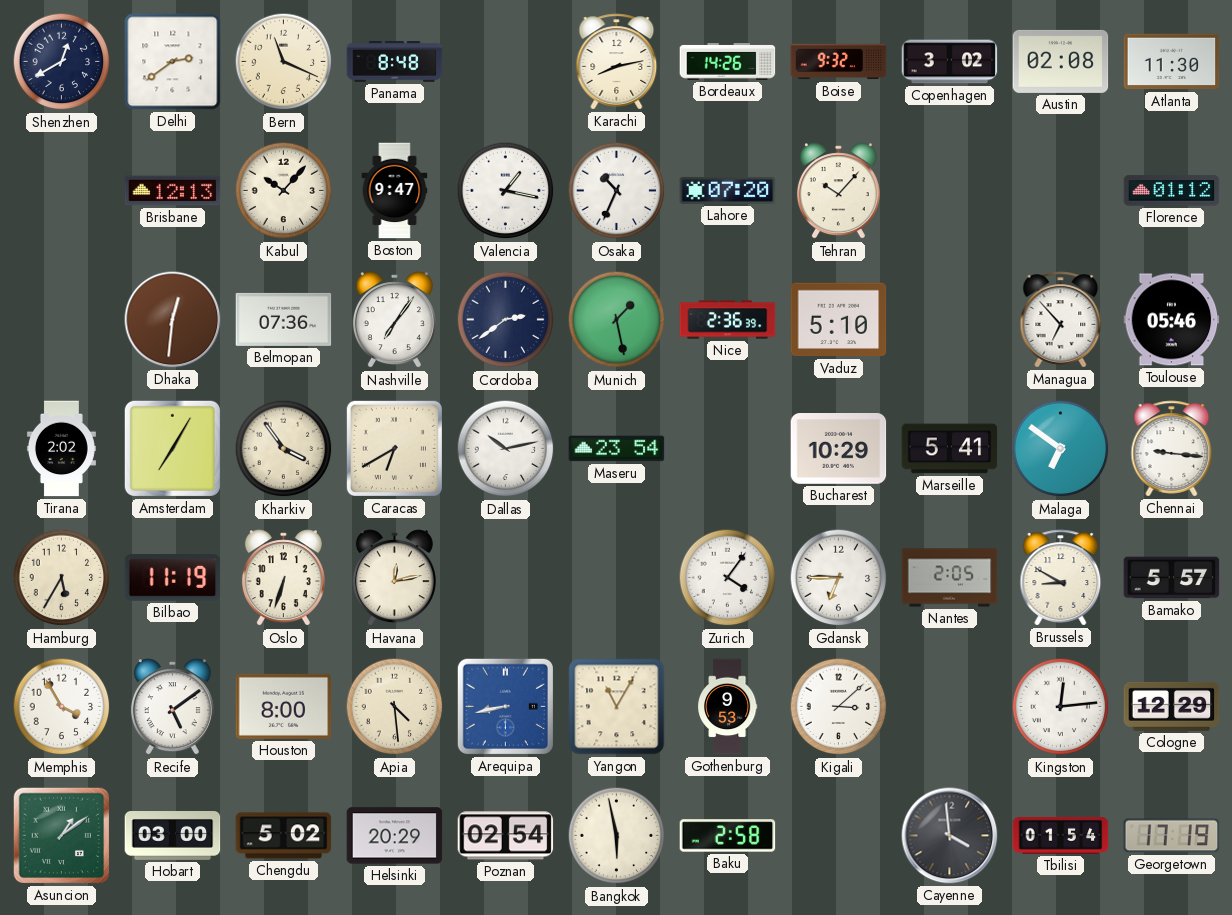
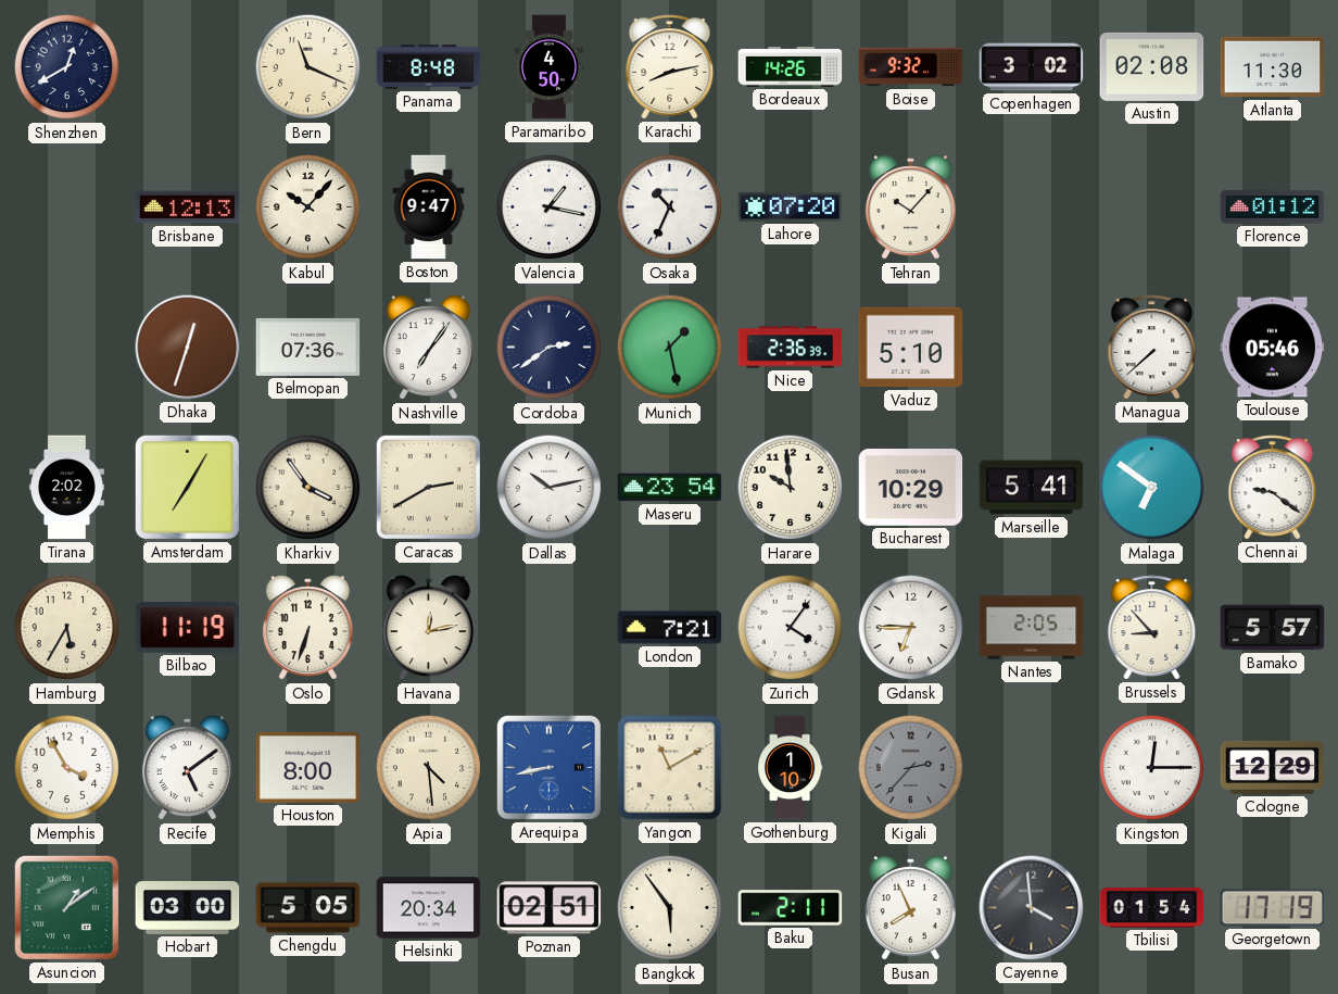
Delhi: 2:39 -> none
Paramaribo: none -> 4:50
Dhaka: 12:31 -> 12:33
Managua: 6:53 -> 7:38
Caracas: 6:40 -> 2:40
Harare: none -> 9:59
Chennai: 9:16 -> 9:21
London: none -> 7:21
Brussels: 8:50 -> 8:53
Yangon: 11:05 -> 11:10
Gothenburg: 9:53 -> 1:10
Kigali: 3:08 -> 2:37
Kigali dial: white -> grey
Kingston: 12:14 -> 12:15
Chengdu: 5:02 -> 5:05
Helsinki: 20:29 -> 20:34
Poznan: 02:54 -> 02:51
Bangkok: 5:58 -> 5:54
Baku: 2:58 -> 2:11
Busan: none -> 7:56
